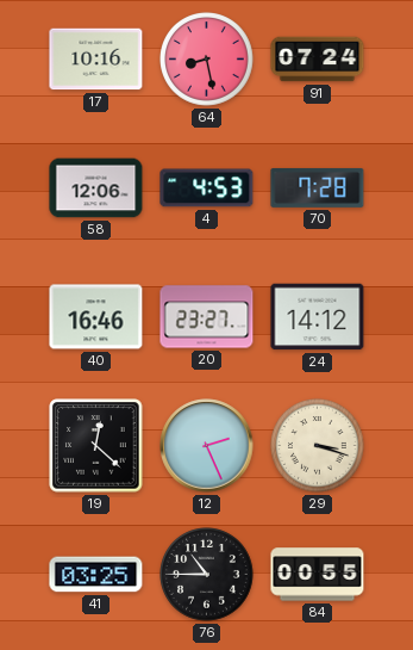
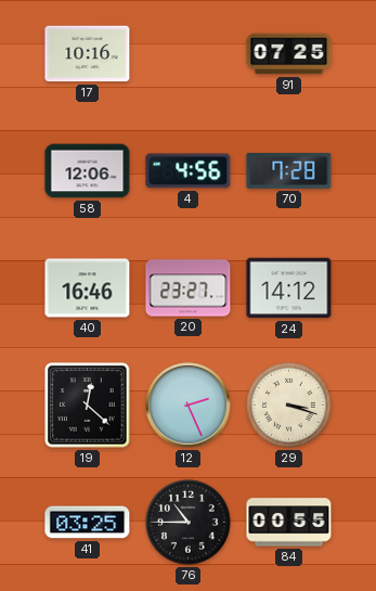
64: 8:28 -> none
91: 07:24 -> 07:25
4: 4:53 -> 4:56
